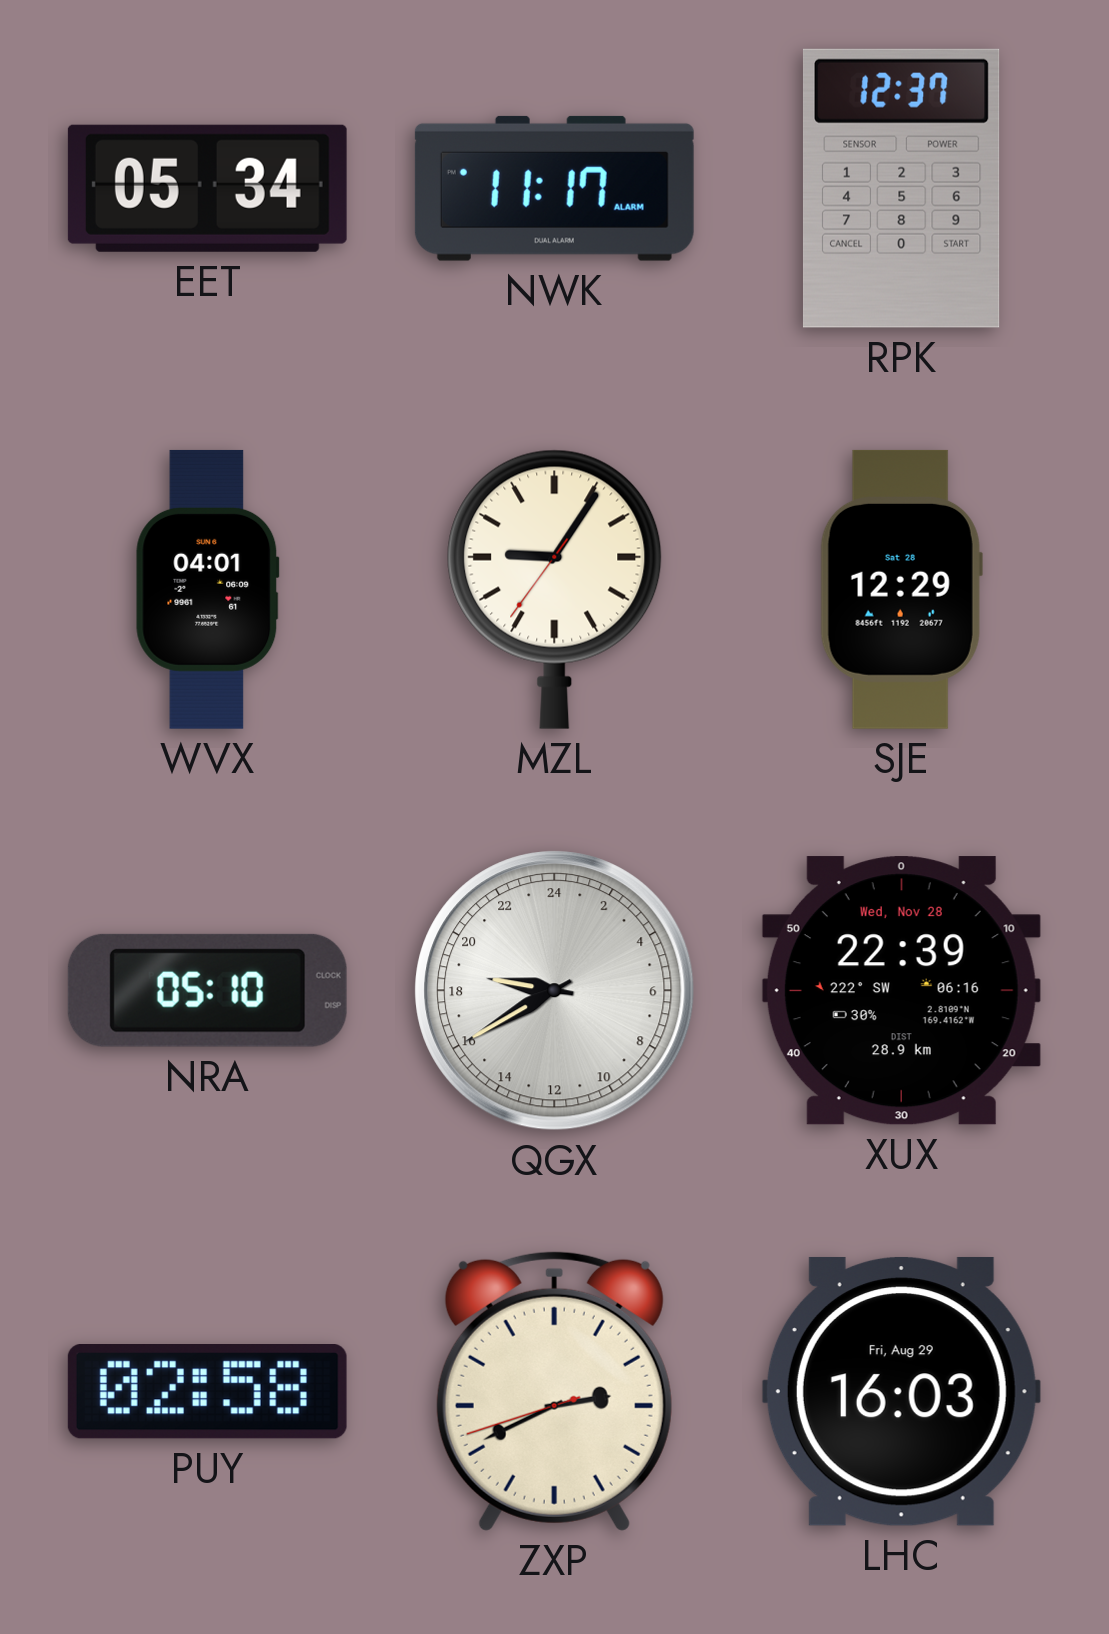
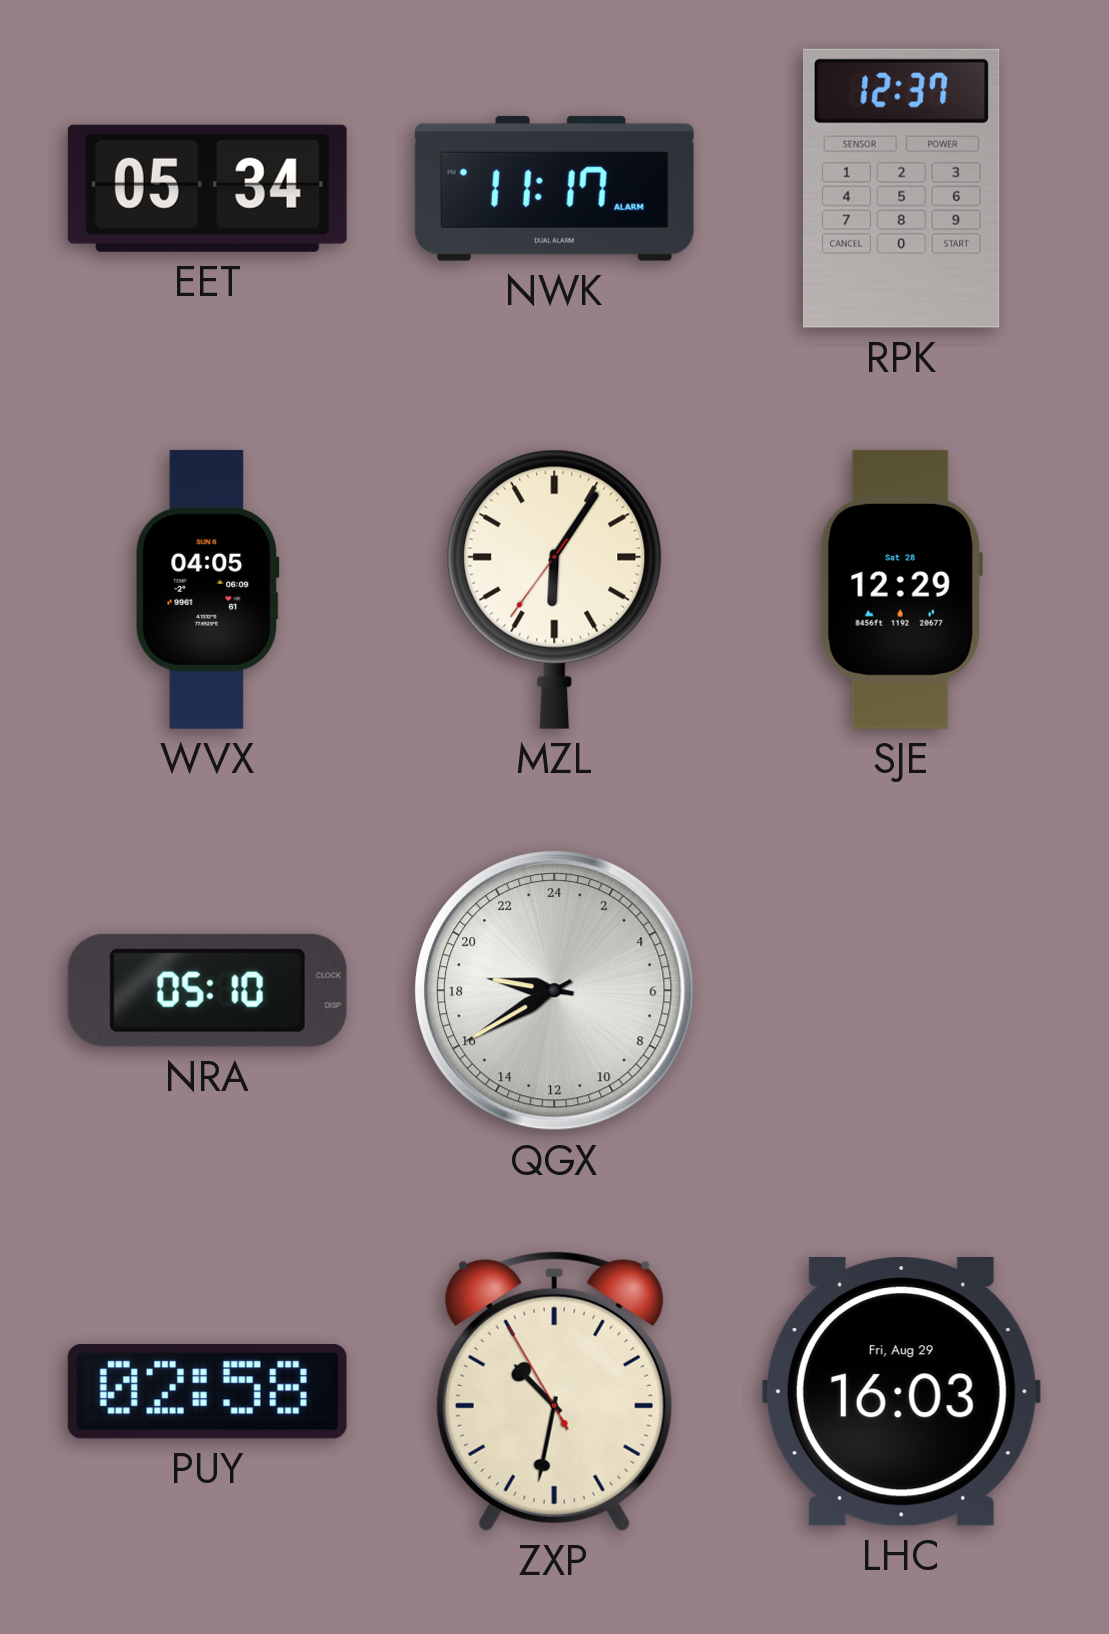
WVX: 04:01 -> 04:05
MZL: 9:05 -> 6:05
XUX: 22:39 -> none
ZXP: 2:40 -> 10:31
